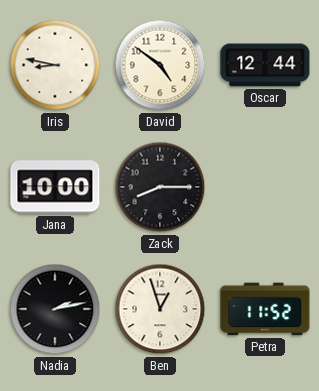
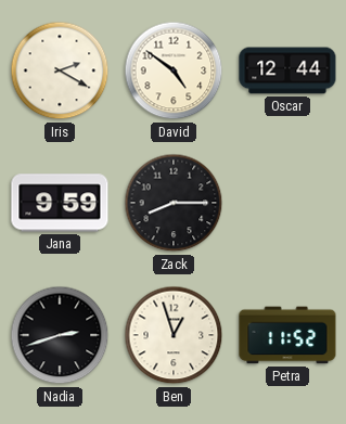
Iris: 8:47 -> 2:20
Jana: 10:00 -> 9:59
Nadia: 2:13 -> 2:42
